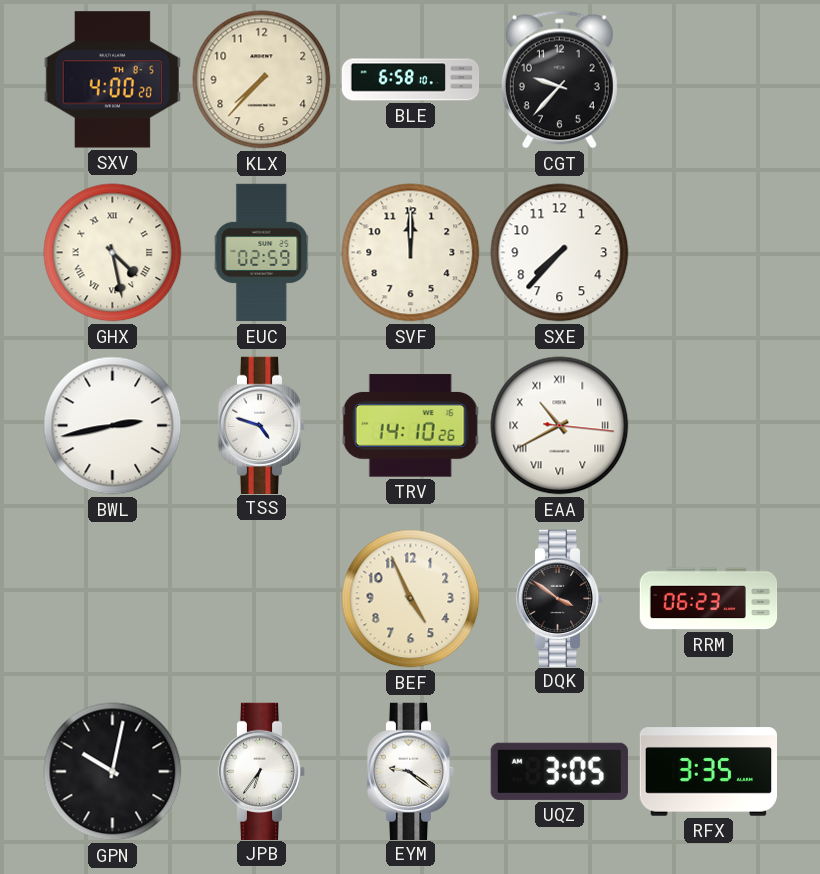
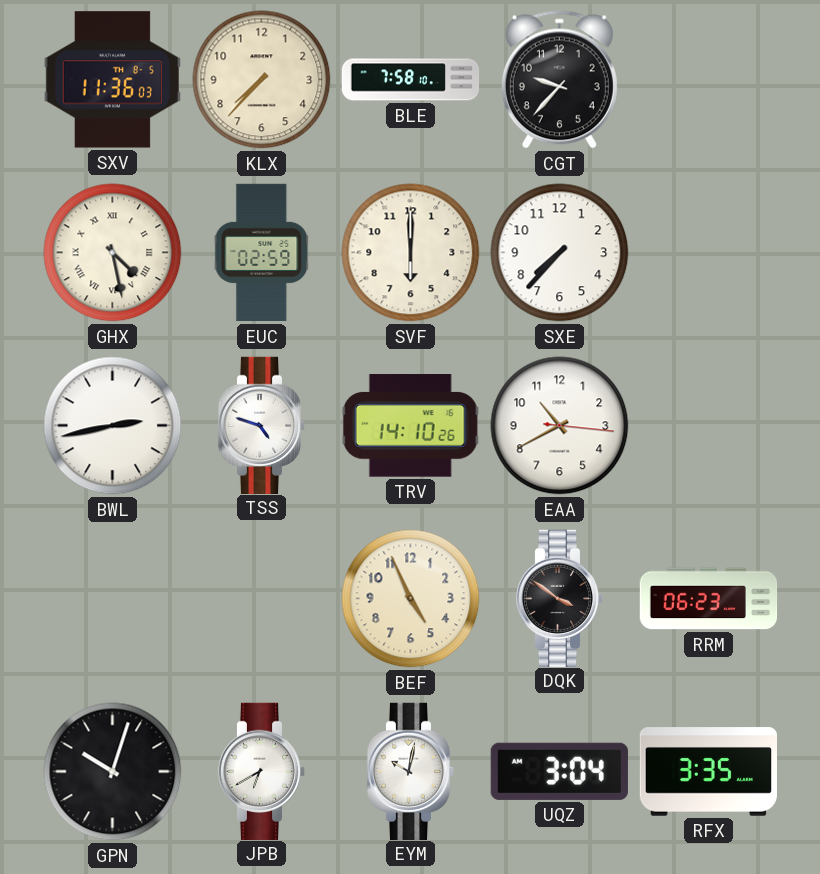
SXV: 4:00 -> 11:36
BLE: 6:58 -> 7:58
SVF: 12:00 -> 6:00
EAA numerals: Roman -> Arabic
GPN: 10:02 -> 10:03
JPB: 6:36 -> 6:40
EYM: 9:21 -> 10:02
UQZ: 3:05 -> 3:04
